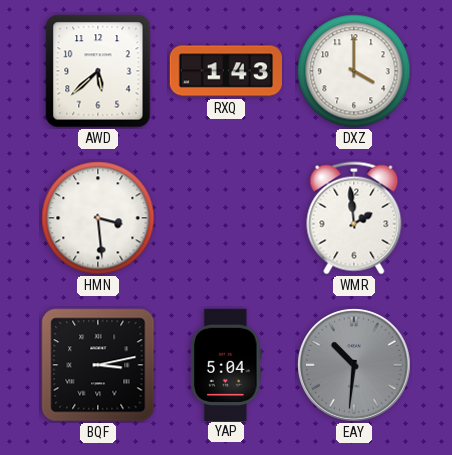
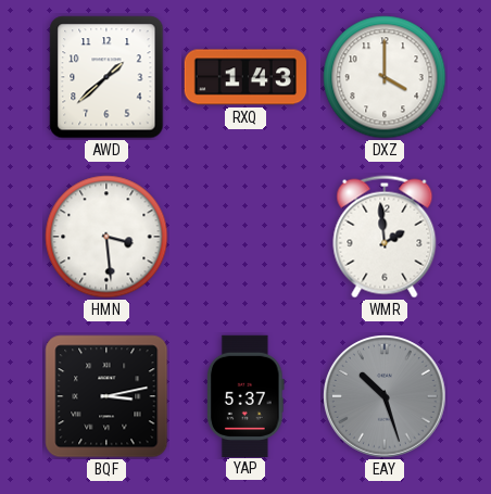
AWD: 5:38 -> 1:38
YAP: 5:04 -> 5:37
EAY: 10:31 -> 10:27
